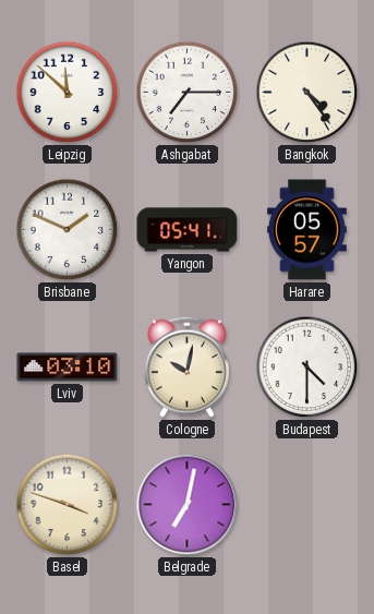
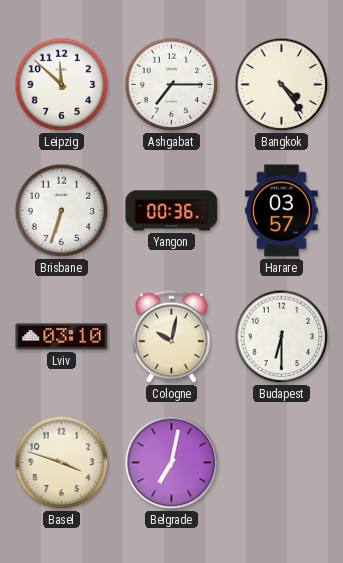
Brisbane: 1:49 -> 6:33
Yangon: 05:41 -> 00:36
Harare: 05:57 -> 03:57
Budapest: 4:30 -> 6:30
